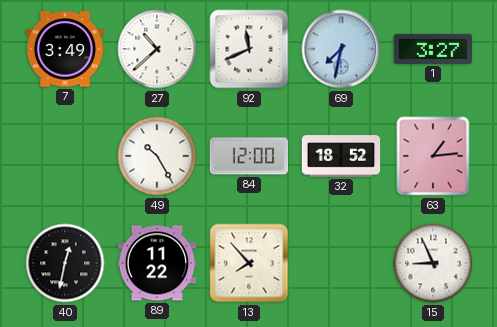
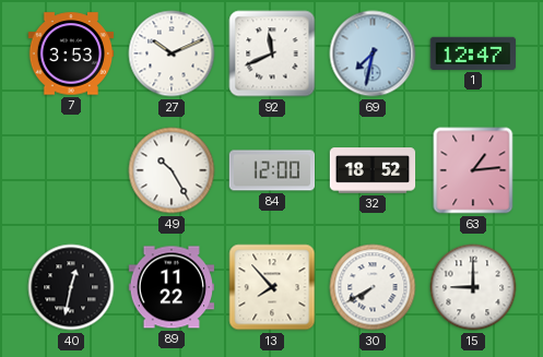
7: 3:49 -> 3:53
27: 10:38 -> 10:11
1: 3:27 -> 12:47
30: none -> 7:40
15: 8:56 -> 9:00
